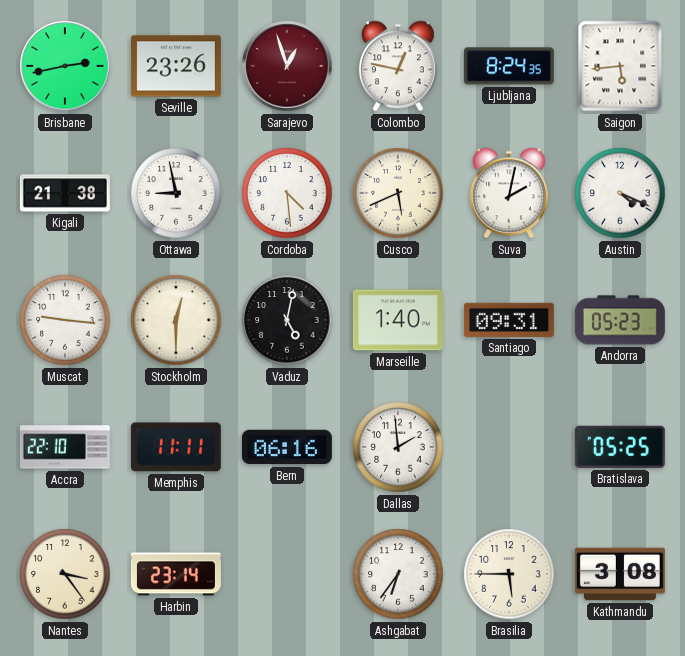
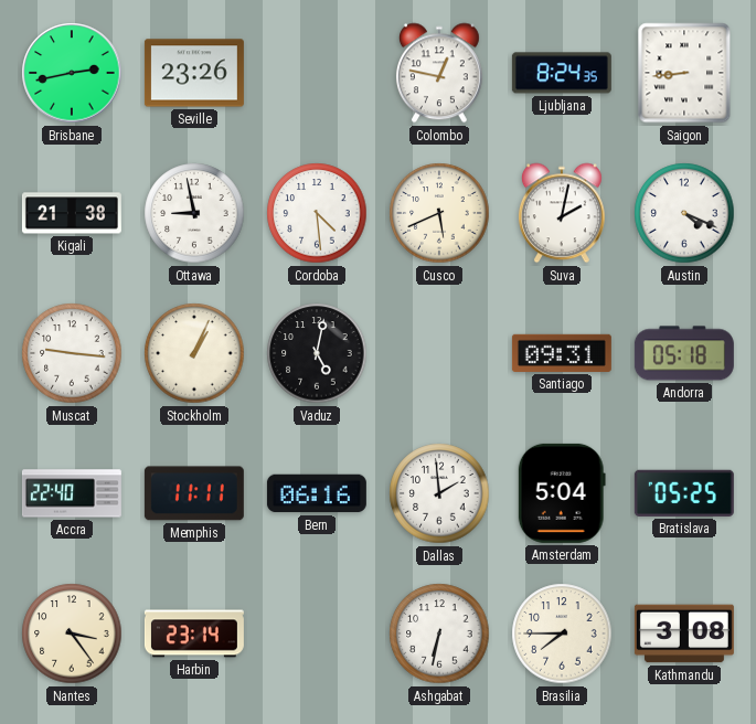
Sarajevo: 12:57 -> none
Saigon: 5:44 -> 8:44
Stockholm: 12:30 -> 1:04
Marseille: 1:40 -> none
Andorra: 05:23 -> 05:18
Accra: 22:10 -> 22:40
Amsterdam: none -> 5:04
Ashgabat: 6:36 -> 6:32
Brasilia: 5:45 -> 7:45
